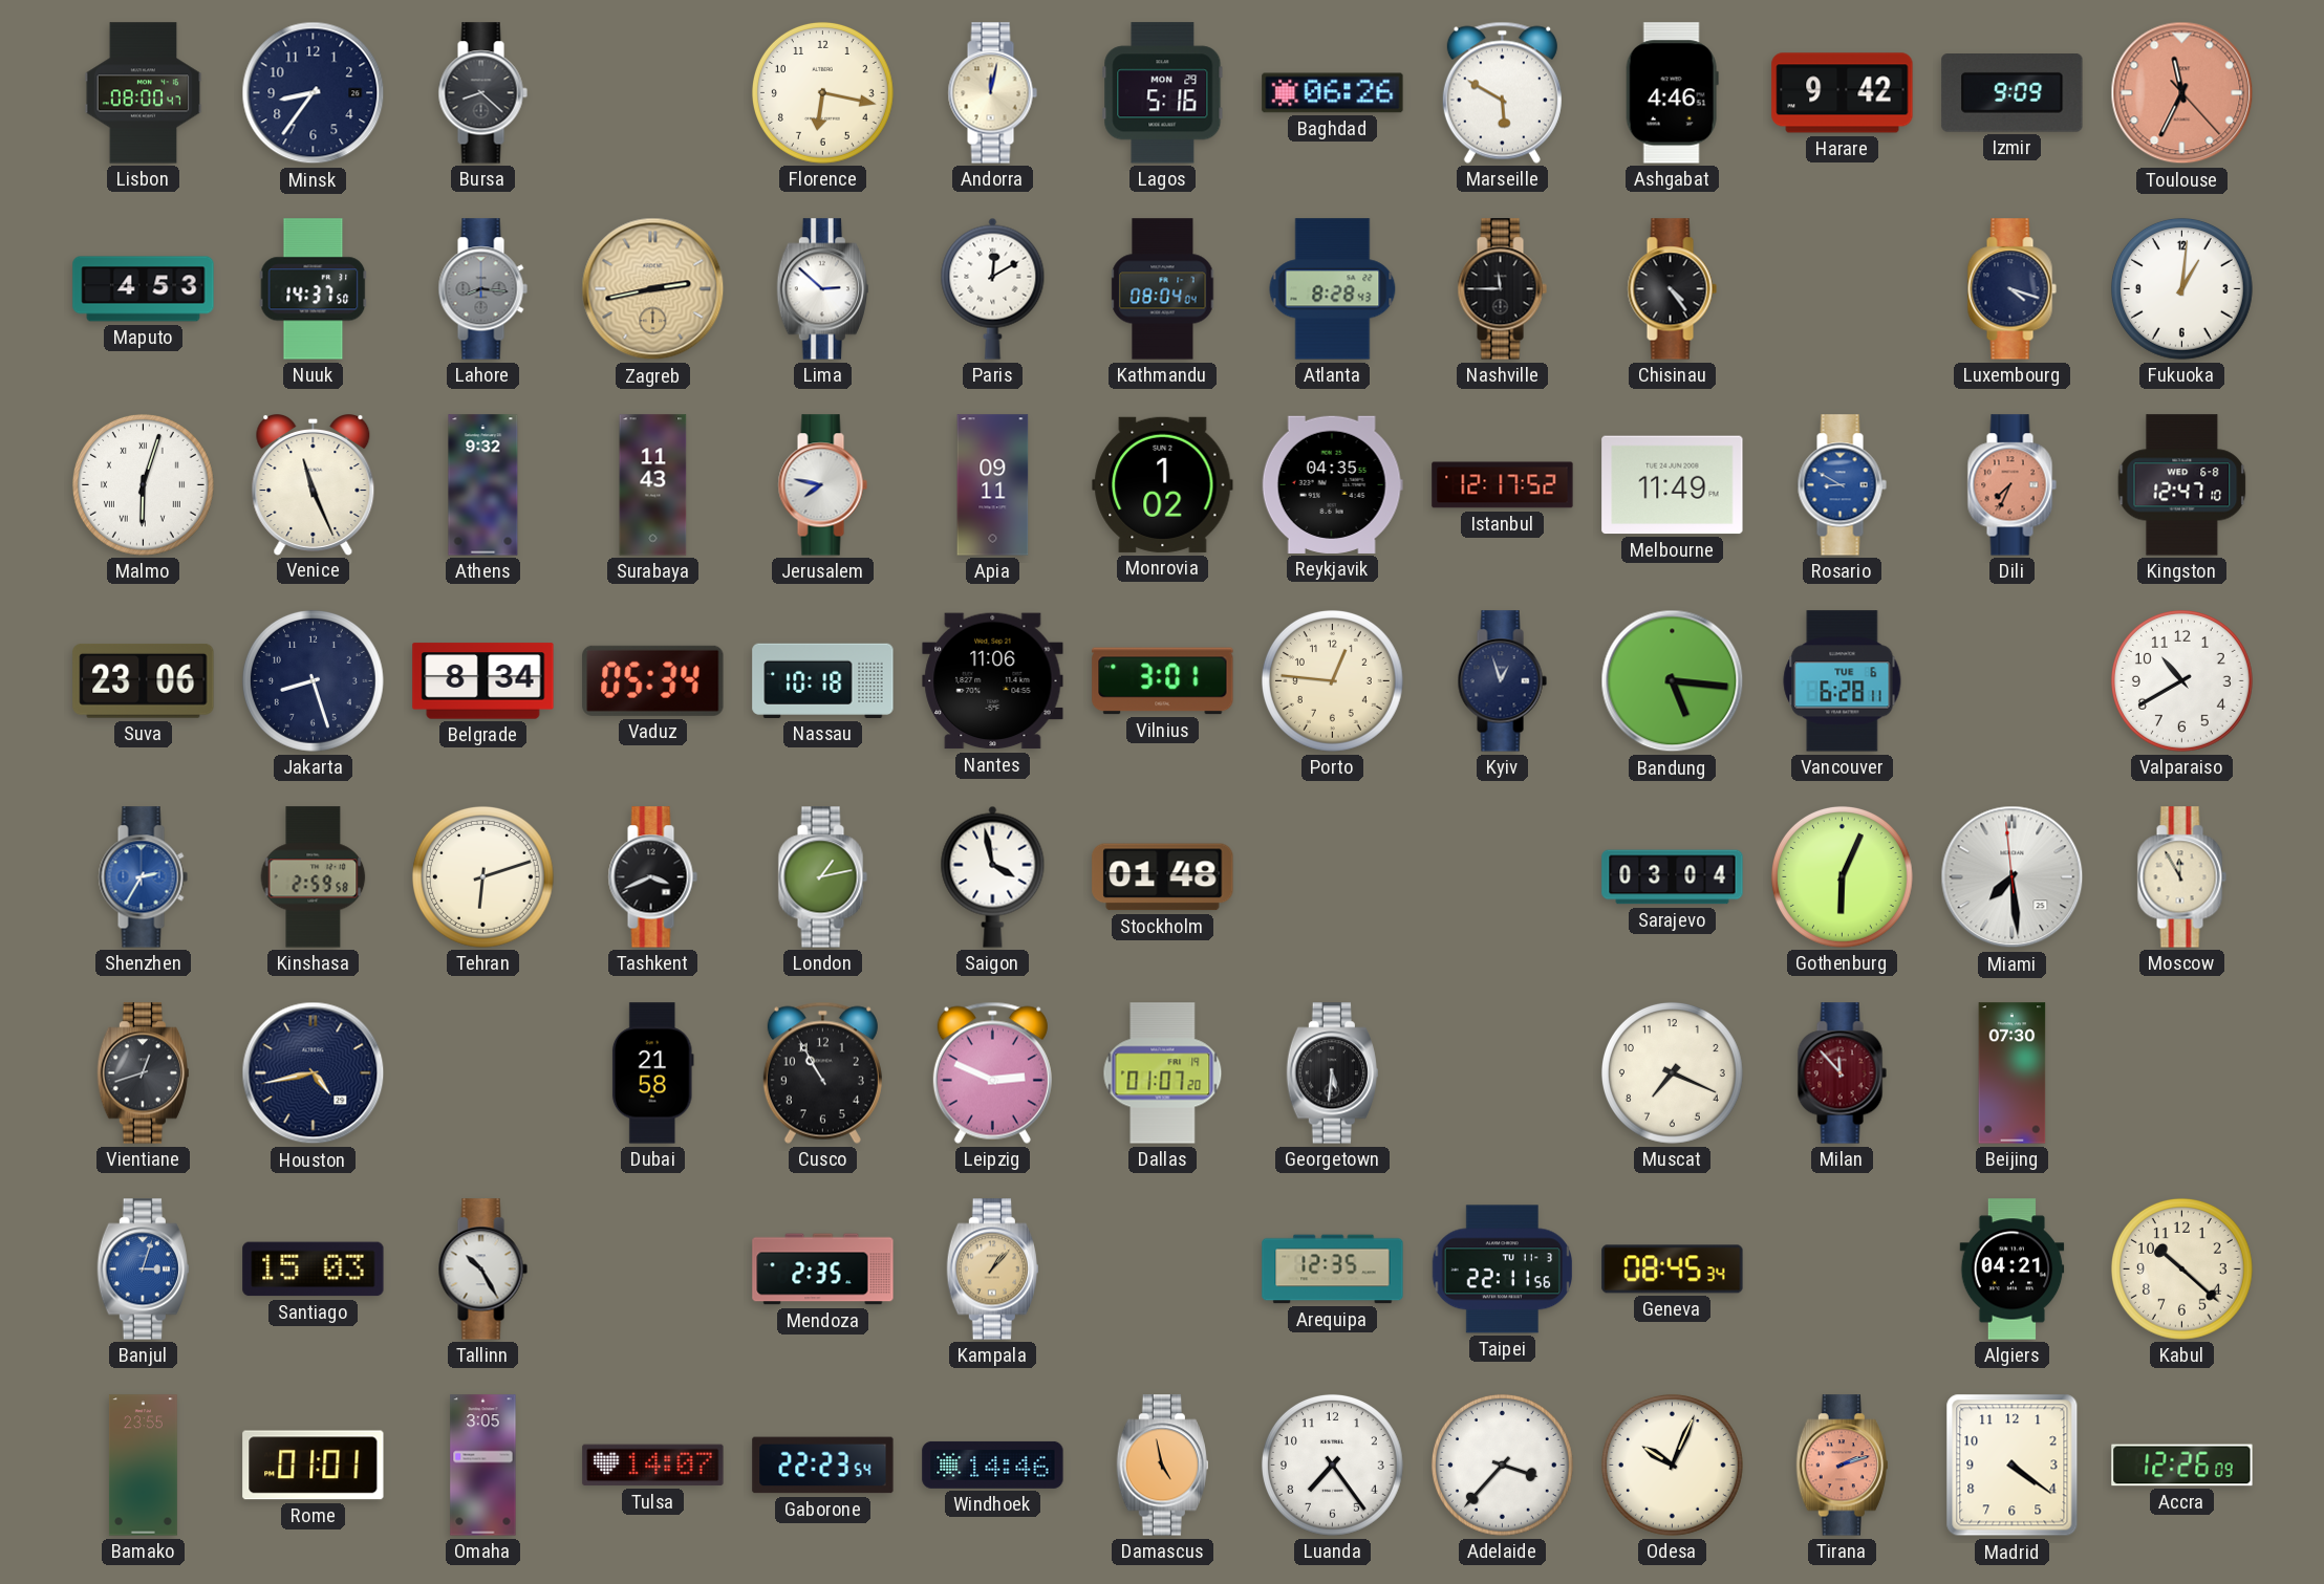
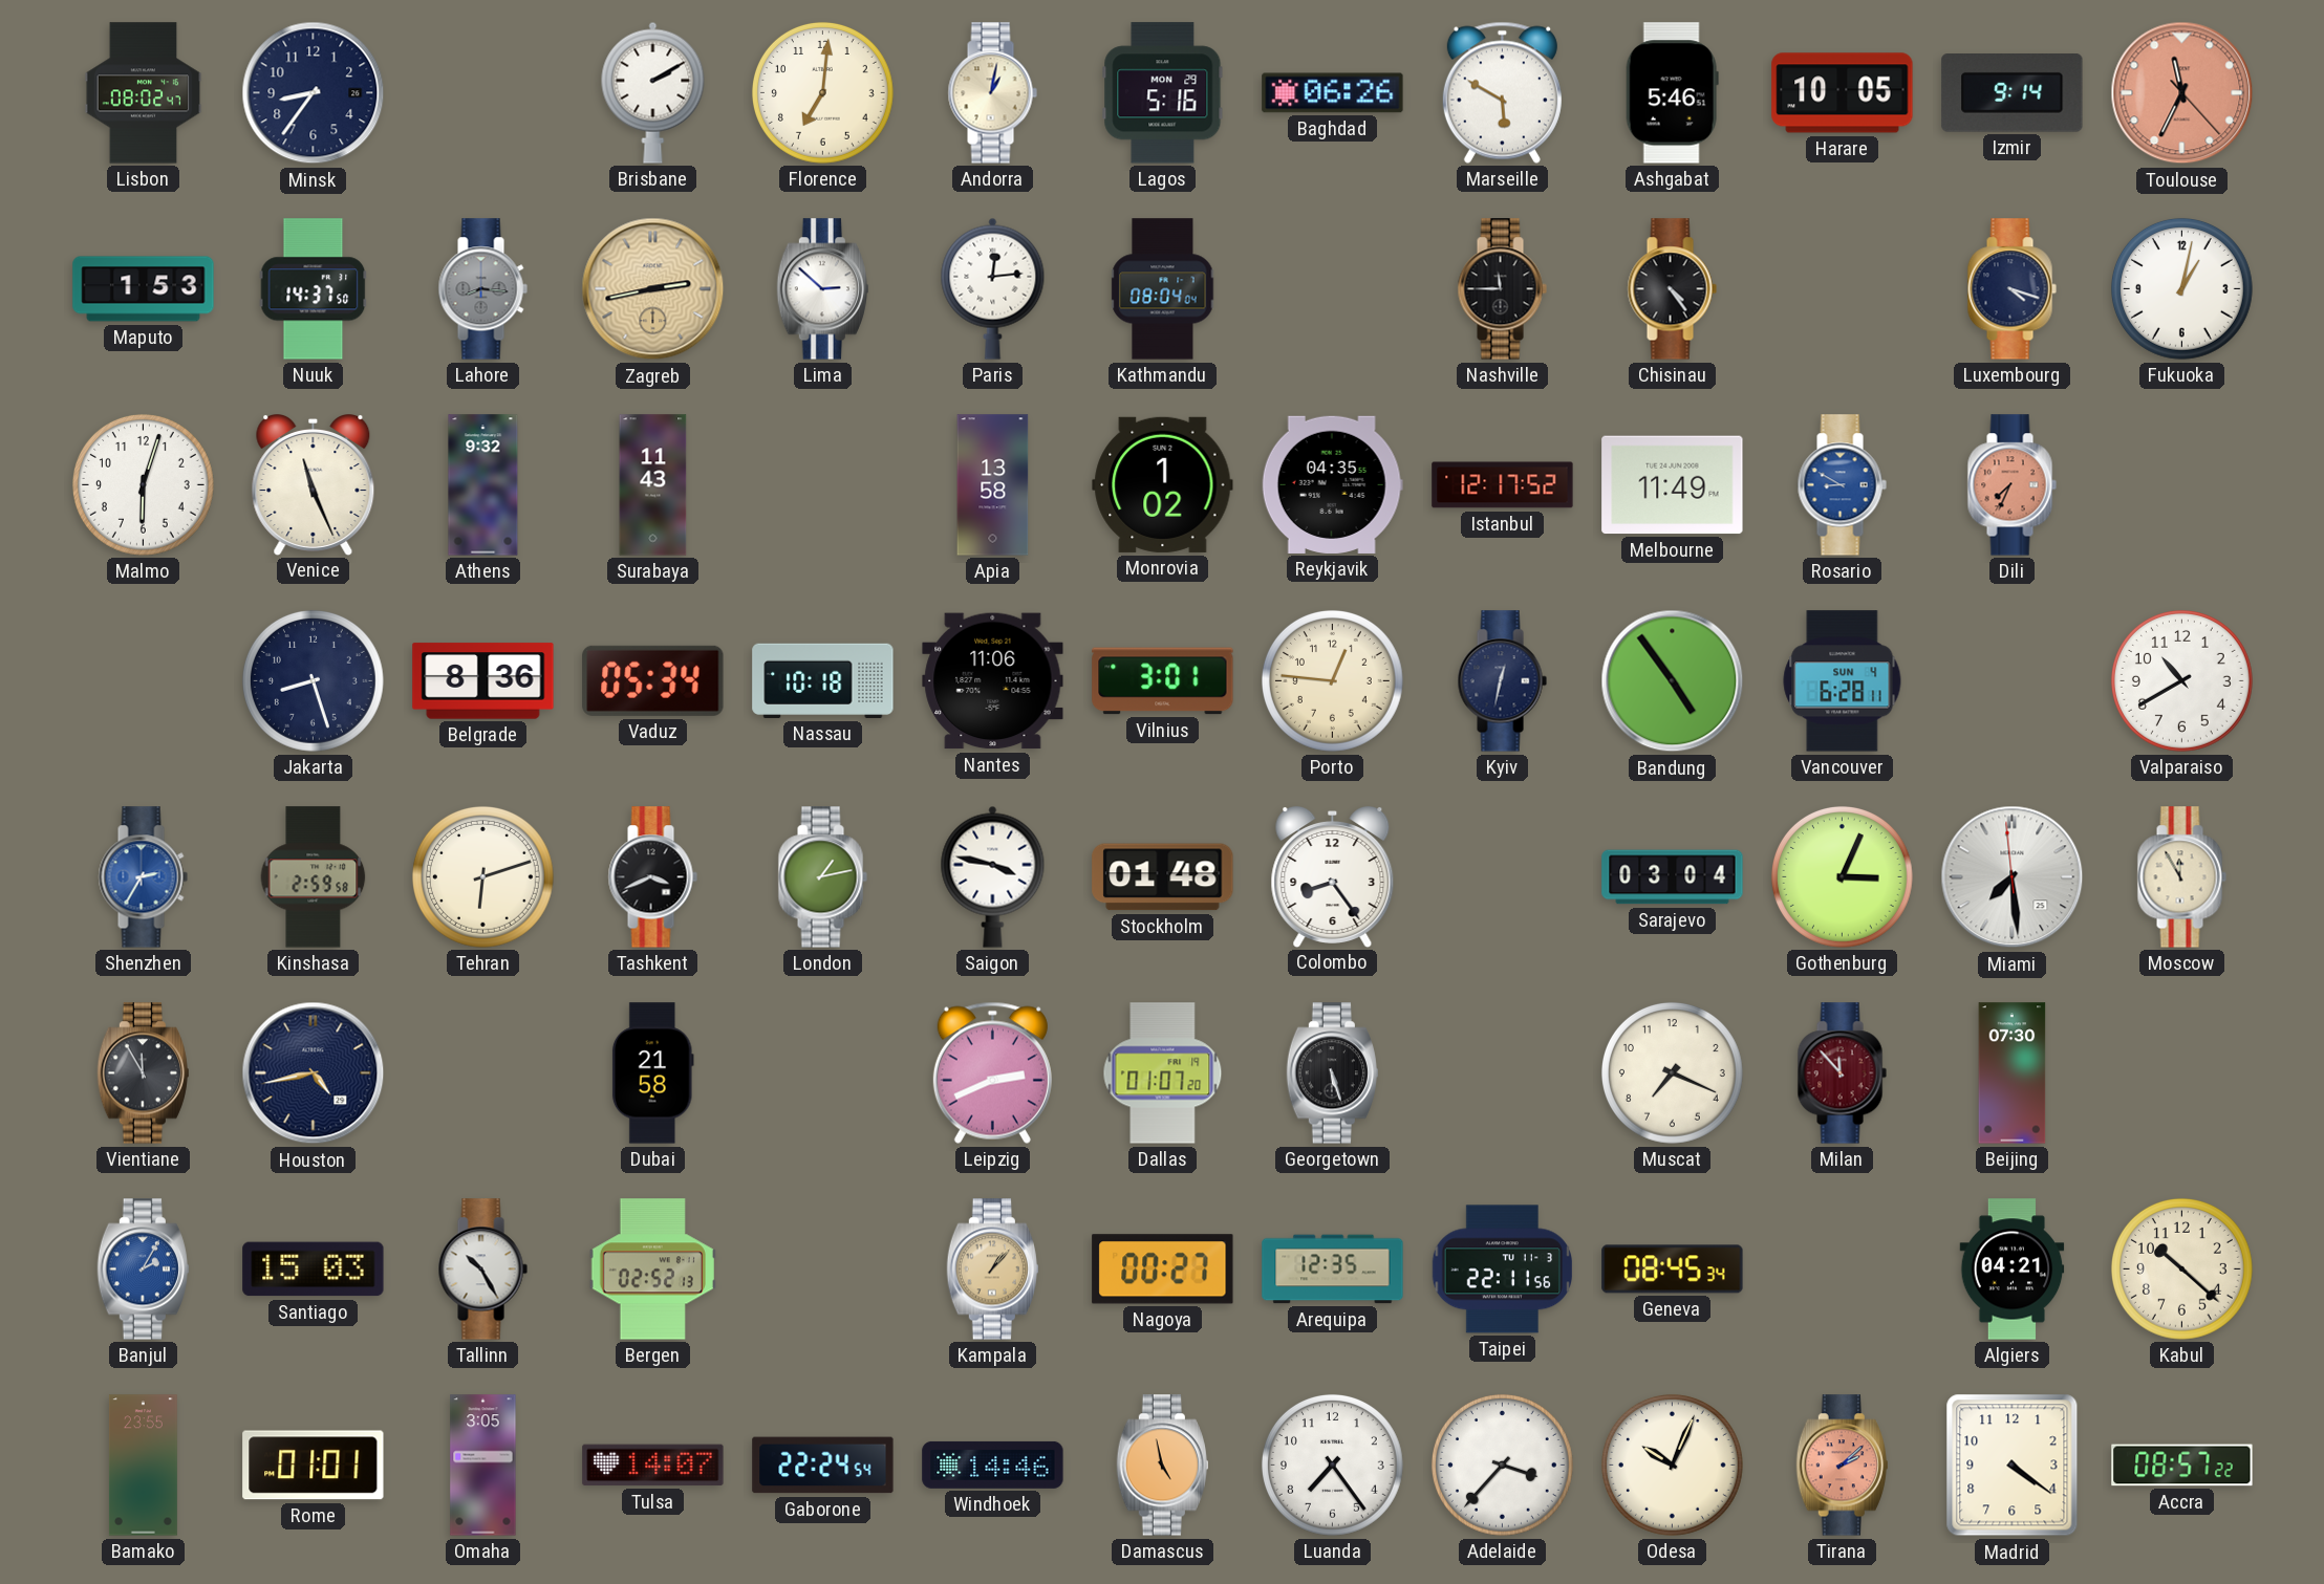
Lisbon: 08:00 -> 08:02
Bursa: 8:22 -> none
Brisbane: none -> 2:10
Florence: 6:17 -> 7:01
Andorra: 12:02 -> 1:02
Ashgabat: 4:46 -> 5:46
Harare: 9:42 -> 10:05
Izmir: 9:09 -> 9:14
Maputo: 4:53 -> 1:53
Paris: 12:10 -> 12:14
Atlanta: 8:28 -> none
Fukuoka: 1:01 -> 1:02
Malmo numerals: Roman -> Arabic
Jerusalem: 7:47 -> none
Apia: 09:11 -> 13:58
Kingston: 12:47 -> none
Suva: 23:06 -> none
Belgrade: 8:34 -> 8:36
Kyiv: 12:57 -> 12:32
Bandung: 5:16 -> 4:54
Vancouver date: TUE 6 -> SUN 4
Saigon: 3:58 -> 3:47
Colombo: none -> 8:24
Gothenburg: 6:04 -> 3:04
Vientiane: 12:42 -> 11:55
Cusco: 10:55 -> none
Leipzig: 2:49 -> 2:41
Georgetown: 5:31 -> 5:27
Banjul: 3:03 -> 2:05
Bergen: none -> 02:52
Mendoza: 2:35 -> none
Nagoya: none -> 00:27
Gaborone: 22:23 -> 22:24
Tirana: 2:12 -> 2:08
Accra: 12:26 -> 08:57
